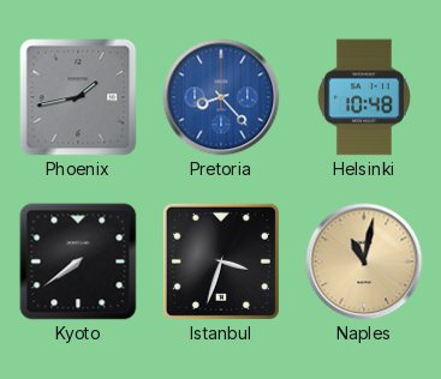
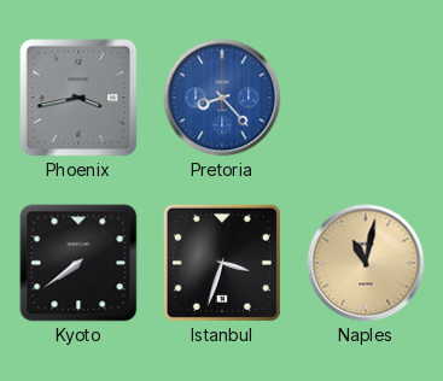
Phoenix: 1:43 -> 3:43
Helsinki: 10:48 -> none
